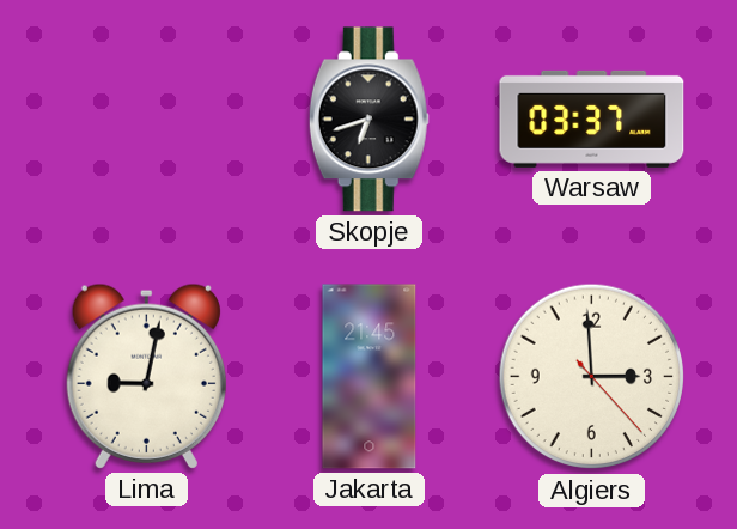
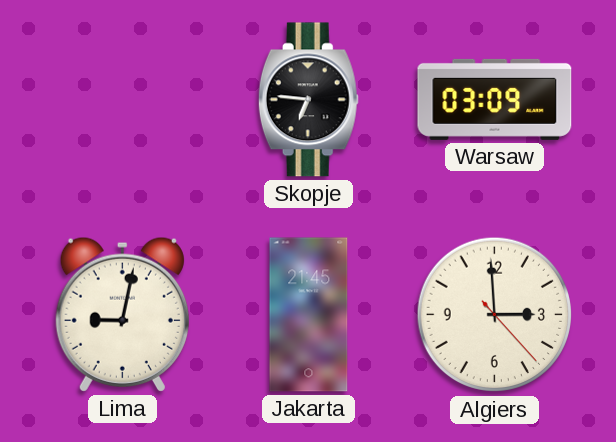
Skopje: 6:42 -> 6:46
Warsaw: 03:37 -> 03:09
